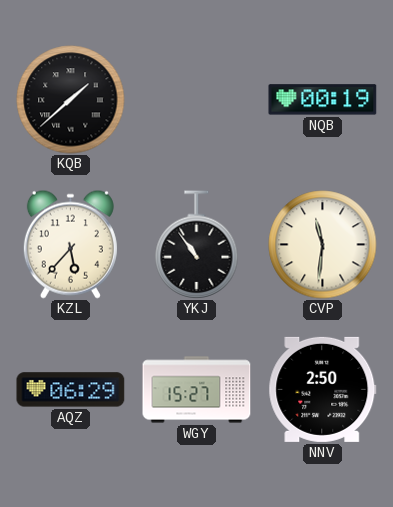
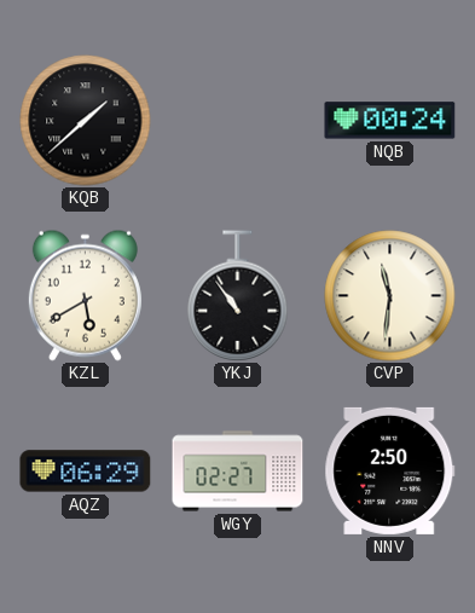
NQB: 00:19 -> 00:24
KZL: 5:37 -> 5:40
WGY: 15:27 -> 02:27
